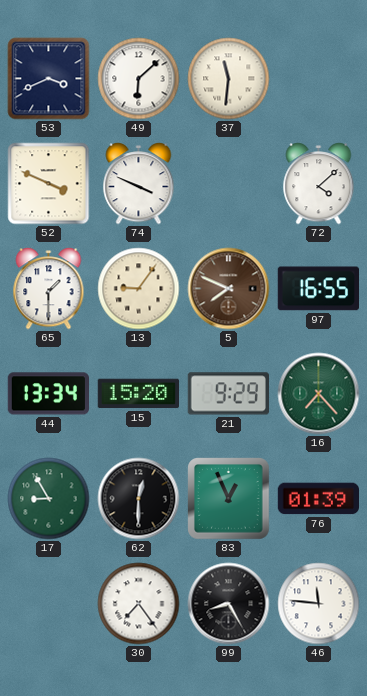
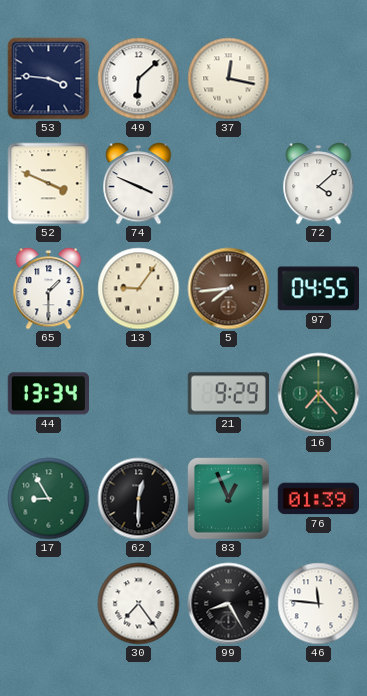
53: 3:41 -> 3:46
37: 11:31 -> 12:17
5: 7:49 -> 7:44
97: 16:55 -> 04:55
15: 15:20 -> none
